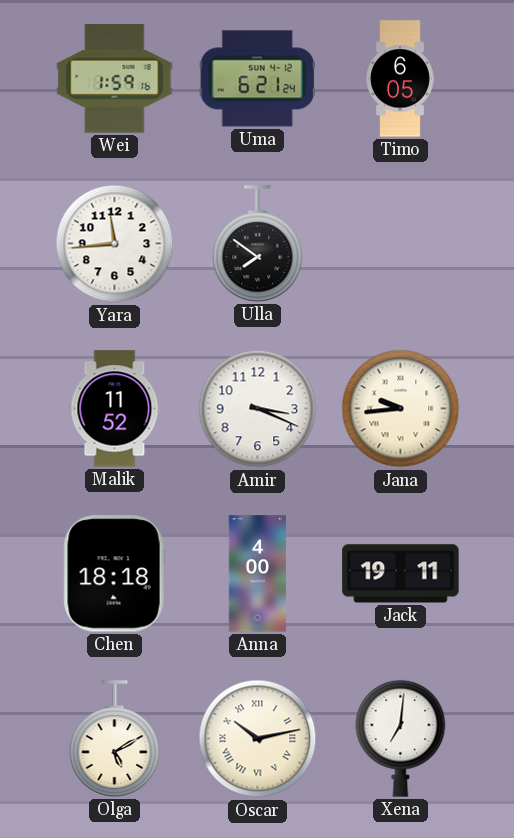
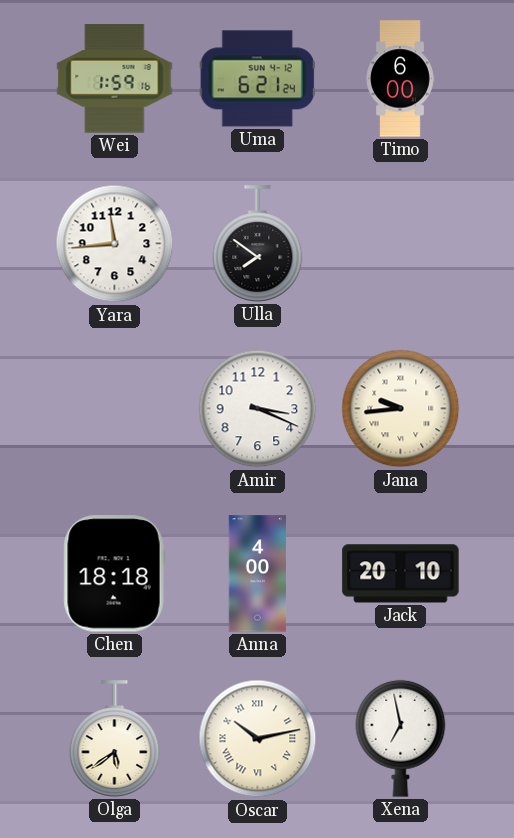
Timo: 6:05 -> 6:00
Malik: 11:52 -> none
Jack: 19:11 -> 20:10
Olga: 5:10 -> 5:39
Xena: 7:01 -> 6:58
